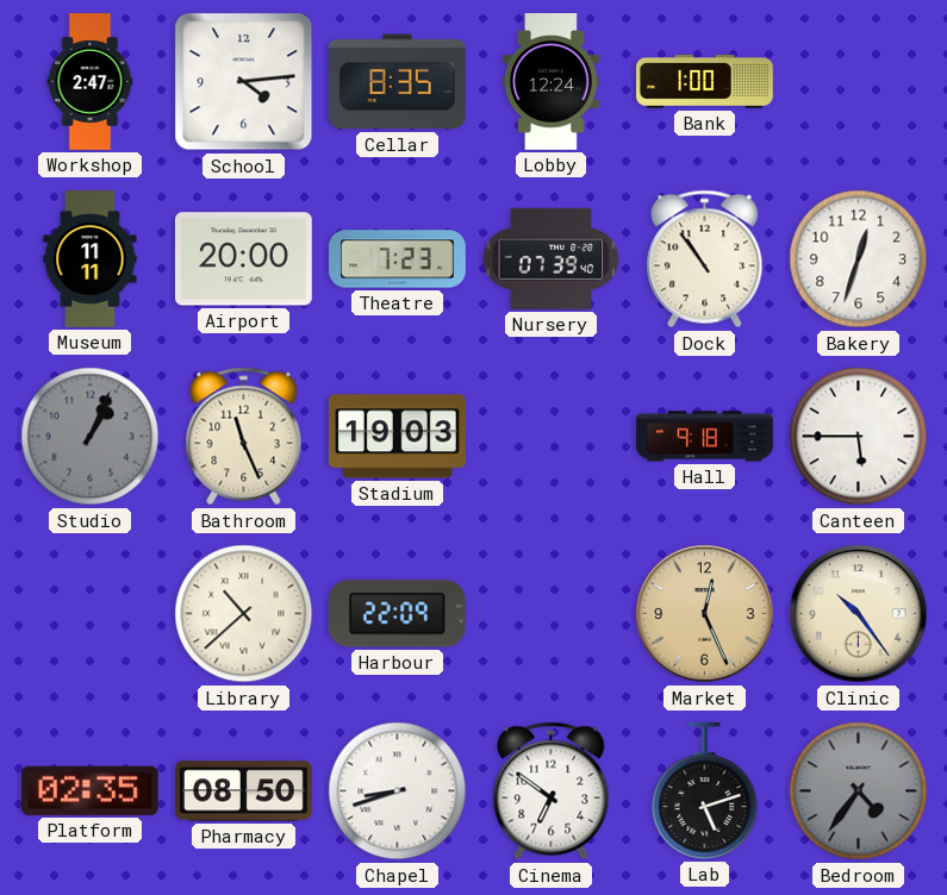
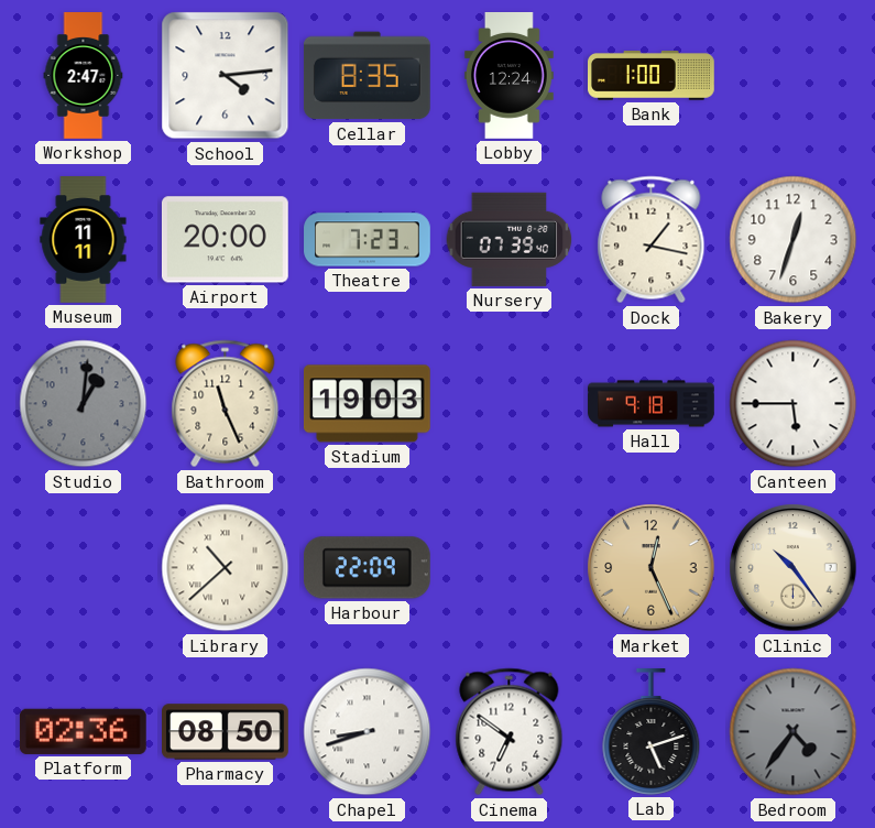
Dock: 10:54 -> 1:17
Studio: 1:04 -> 1:01
Platform: 02:35 -> 02:36
